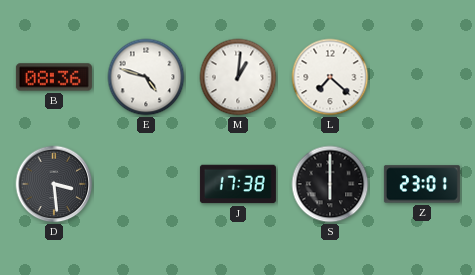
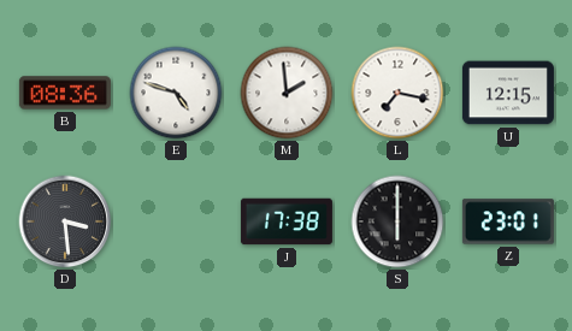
M: 1:01 -> 1:59
L: 7:22 -> 7:17
U: none -> 12:15
